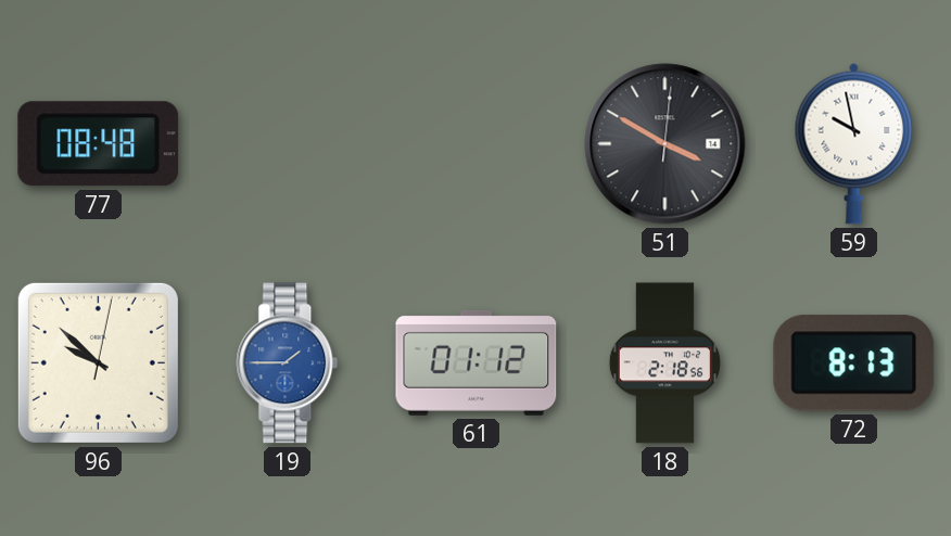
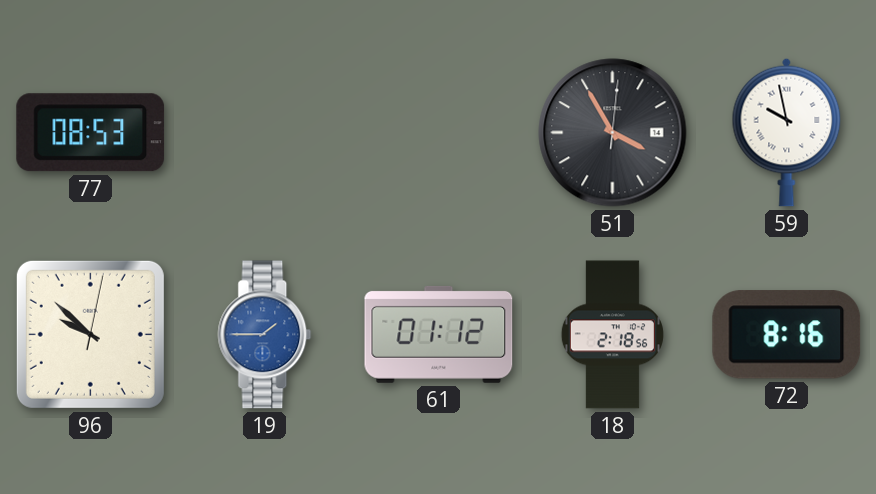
77: 08:48 -> 08:53
51: 3:50 -> 3:55
72: 8:13 -> 8:16
